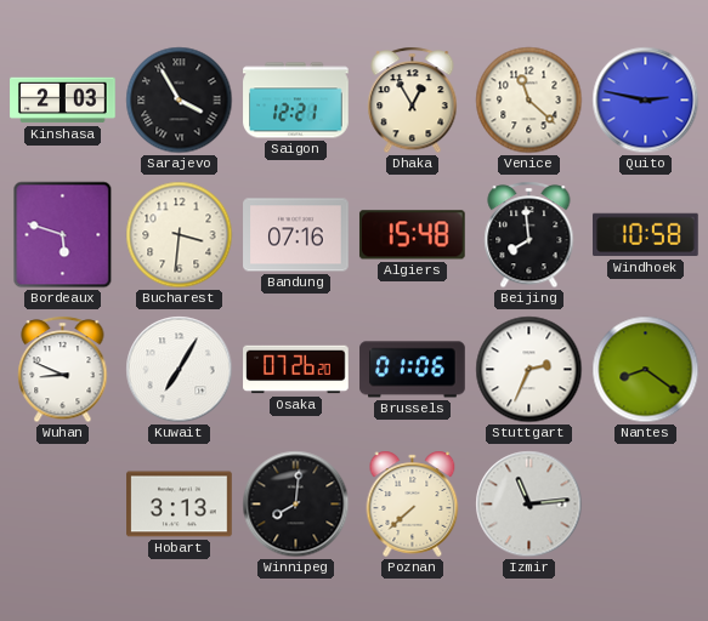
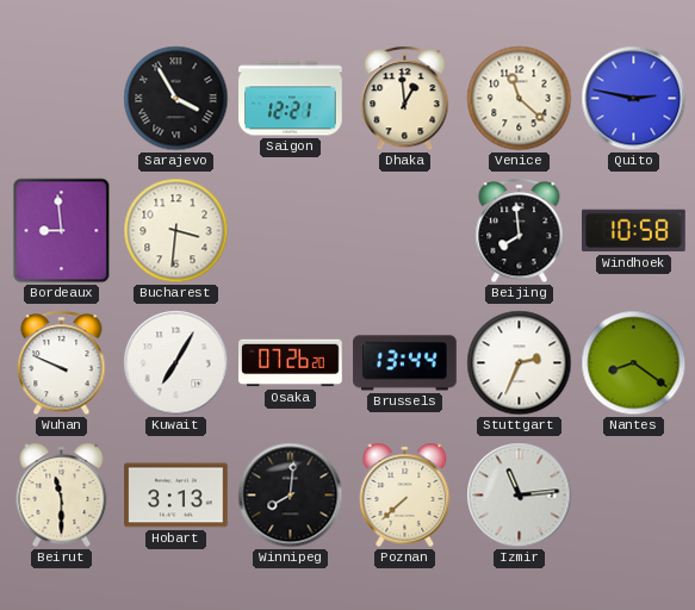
Kinshasa: 2:03 -> none
Dhaka: 12:55 -> 12:59
Bordeaux: 5:48 -> 8:59
Bandung: 07:16 -> none
Algiers: 15:48 -> none
Wuhan: 8:49 -> 9:49
Brussels: 01:06 -> 13:44
Beirut: none -> 11:30
